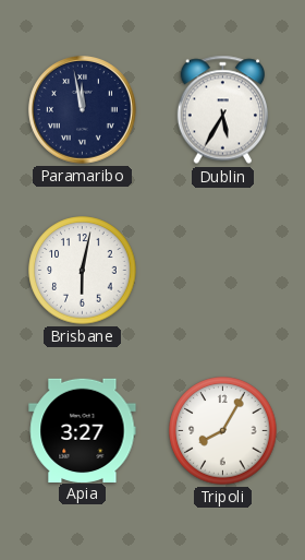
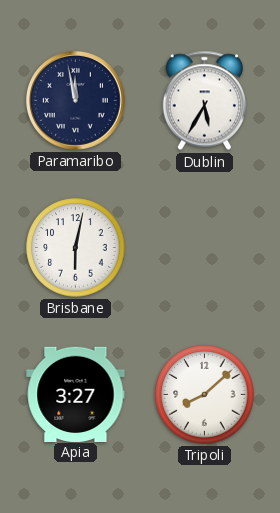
Tripoli: 8:05 -> 8:08
